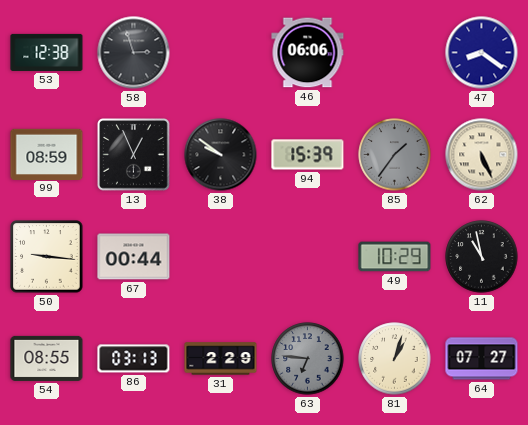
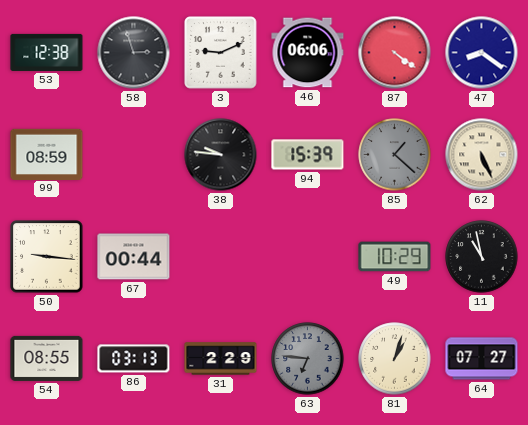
3: none -> 9:11
87: none -> 4:21
13: 12:56 -> none
38: 9:51 -> 9:46
85: 1:36 -> 1:22
